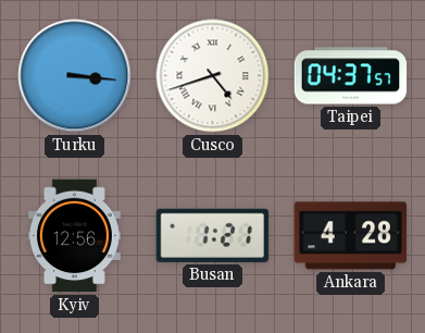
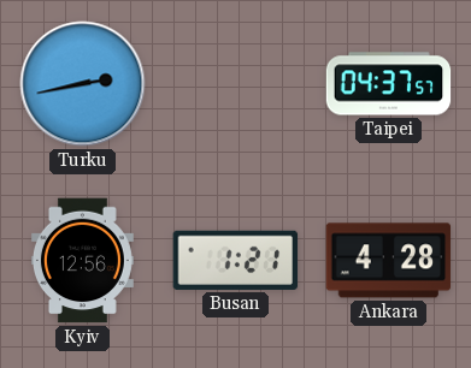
Turku: 3:16 -> 2:43
Cusco: 4:42 -> none
